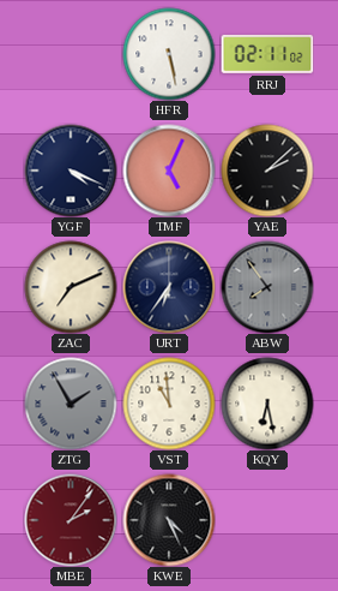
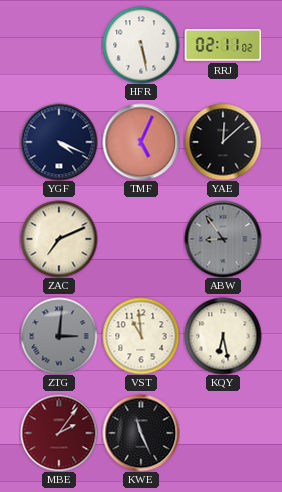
YAE: 2:08 -> 12:08
URT: 6:36 -> none
ABW: 7:54 -> 8:54
ZTG: 1:55 -> 3:01
KWE: 4:26 -> 11:26
